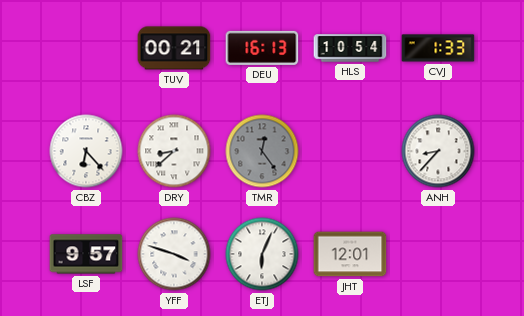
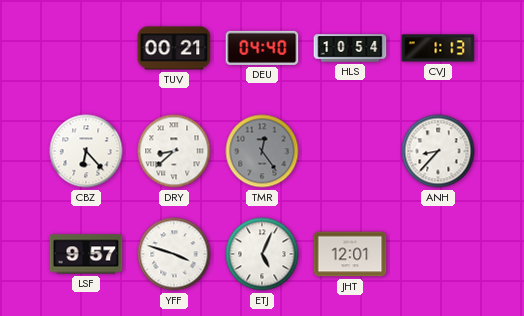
DEU: 16:13 -> 04:40
CVJ: 1:33 -> 1:13
ETJ: 6:04 -> 5:04
